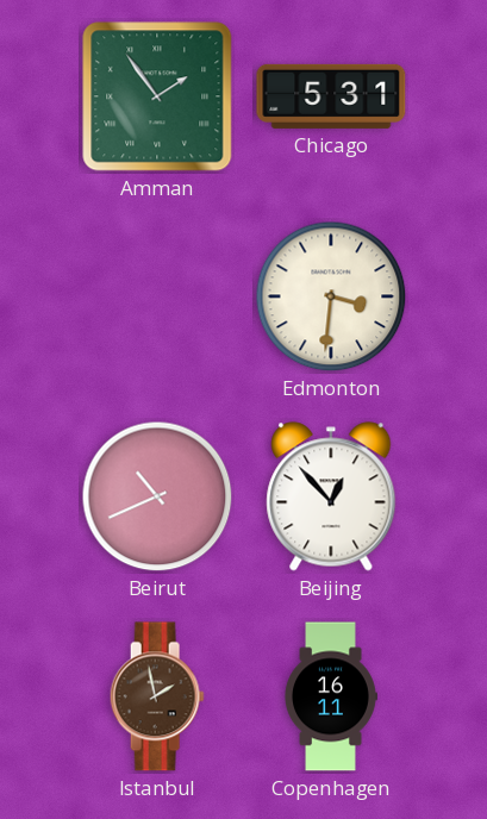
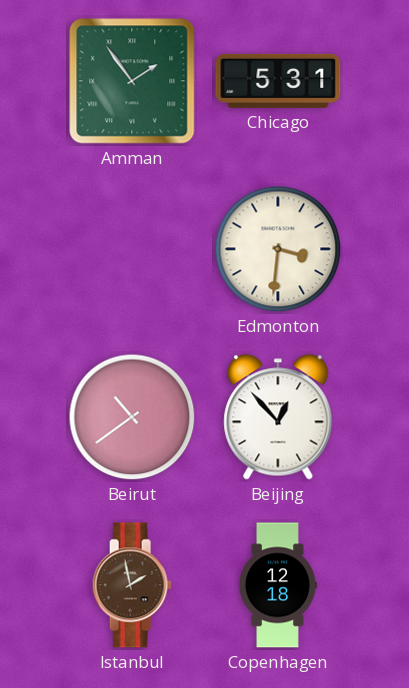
Beirut: 10:41 -> 10:39
Copenhagen: 16:11 -> 12:18
